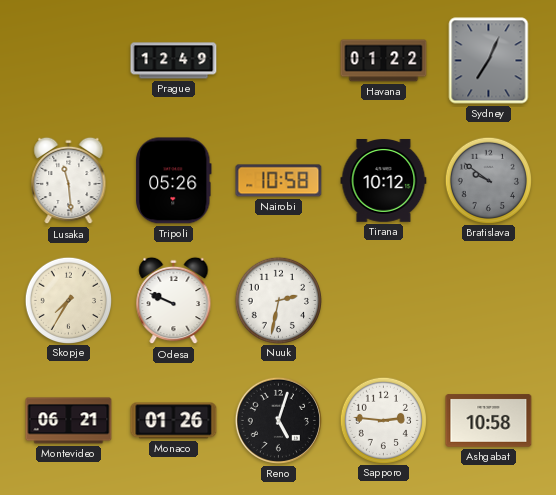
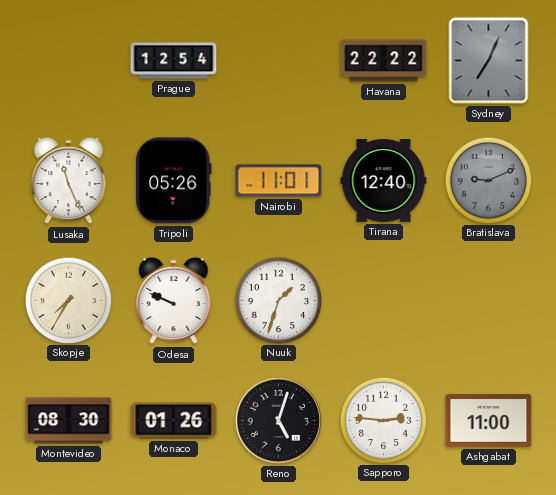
Prague: 12:49 -> 12:54
Havana: 01:22 -> 22:22
Lusaka: 11:29 -> 11:26
Nairobi: 10:58 -> 11:01
Tirana: 10:12 -> 12:40
Bratislava: 9:51 -> 9:11
Nuuk: 2:32 -> 1:33
Montevideo: 06:21 -> 08:30
Ashgabat: 10:58 -> 11:00
